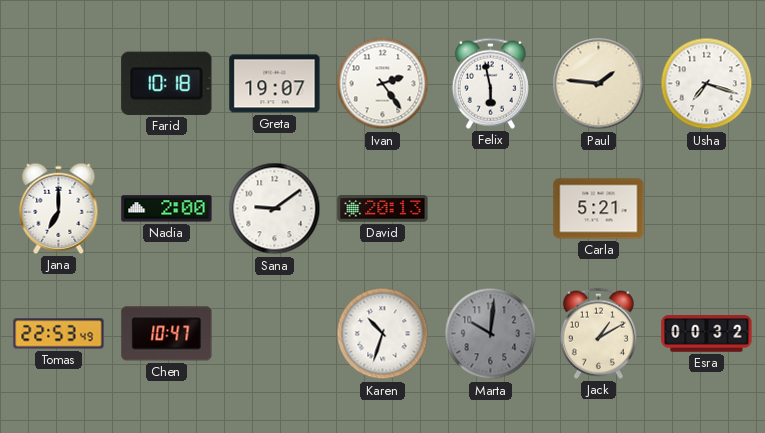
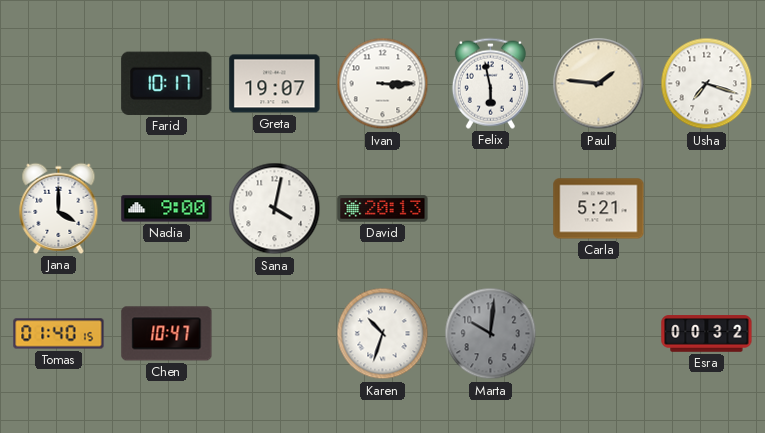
Farid: 10:18 -> 10:17
Ivan: 2:24 -> 3:15
Jana: 7:00 -> 4:00
Nadia: 2:00 -> 9:00
Sana: 9:09 -> 4:02
Tomas: 22:53 -> 01:40
Jack: 1:10 -> none
